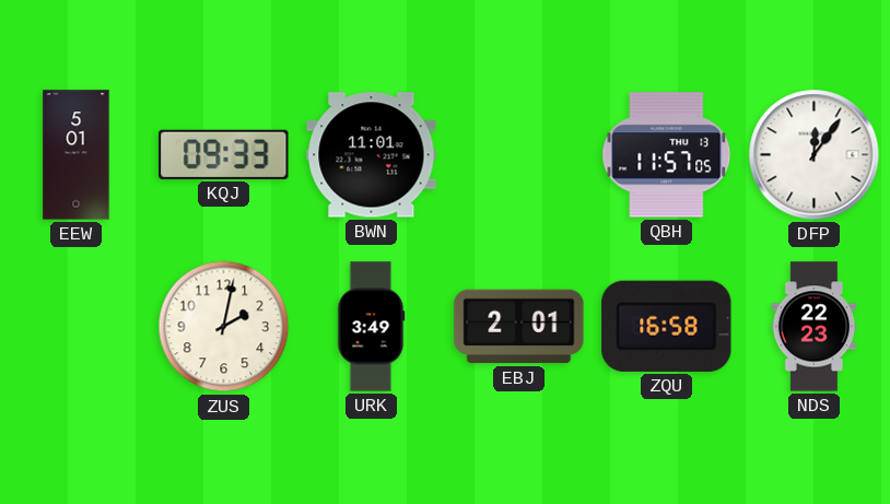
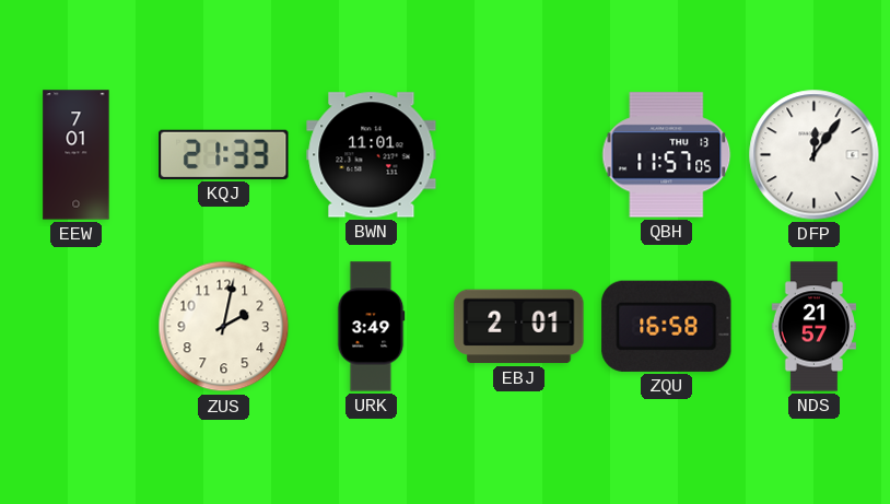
EEW: 5:01 -> 7:01
KQJ: 09:33 -> 21:33
NDS: 22:23 -> 21:57
